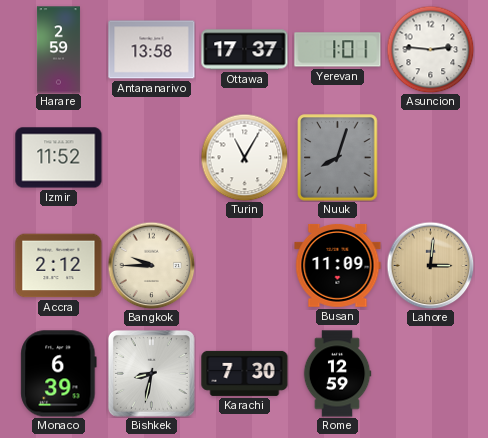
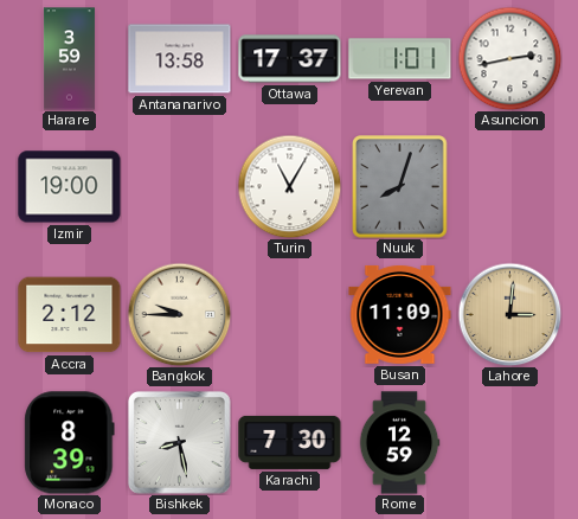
Harare: 2:59 -> 3:59
Asuncion: 2:46 -> 2:43
Izmir: 11:52 -> 19:00
Monaco: 6:39 -> 8:39
Bishkek: 8:32 -> 8:28
